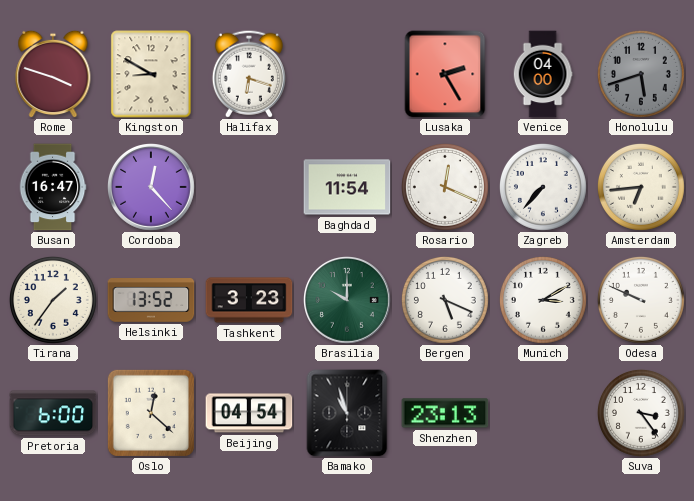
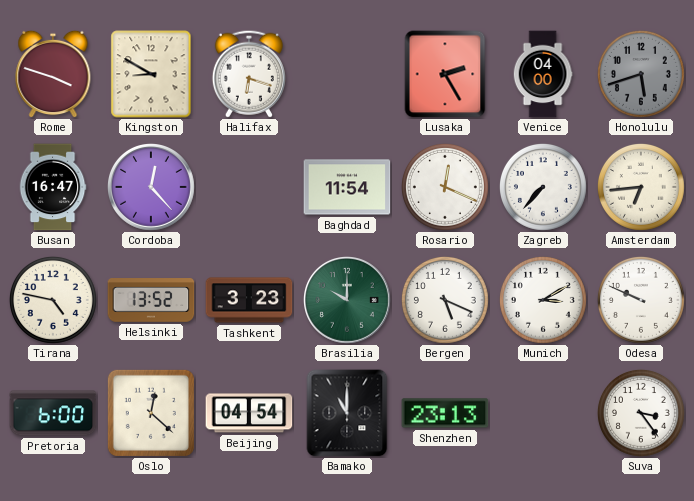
Tirana: 1:36 -> 4:47
Bamako: 10:57 -> 11:00
